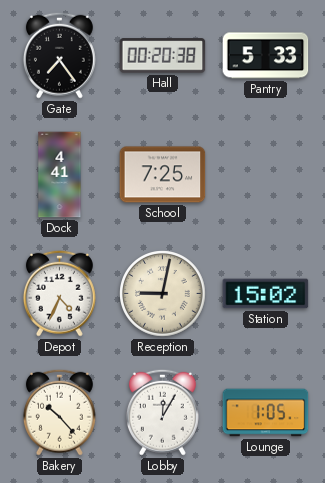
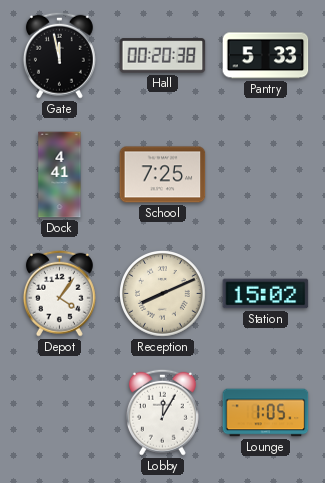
Gate: 7:24 -> 11:58
Depot: 4:34 -> 4:06
Reception: 9:02 -> 8:11
Bakery: 10:23 -> none
